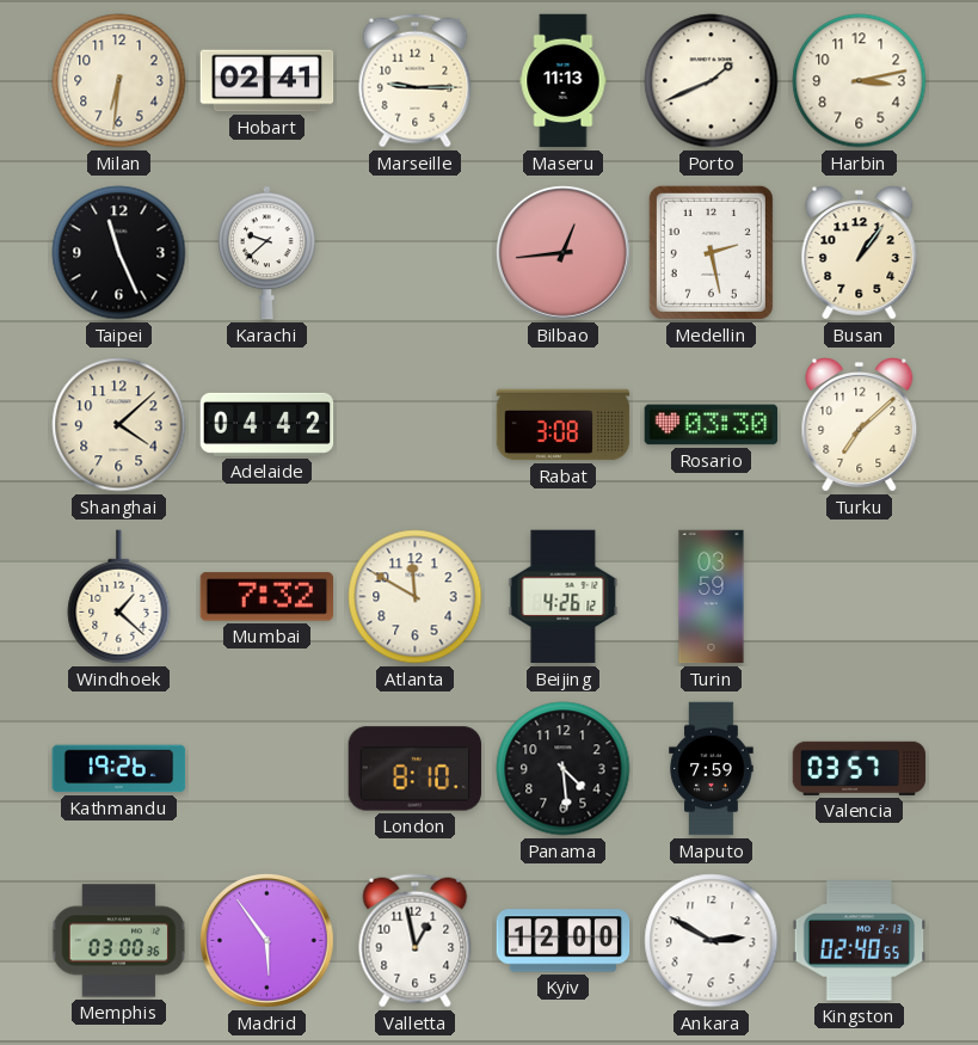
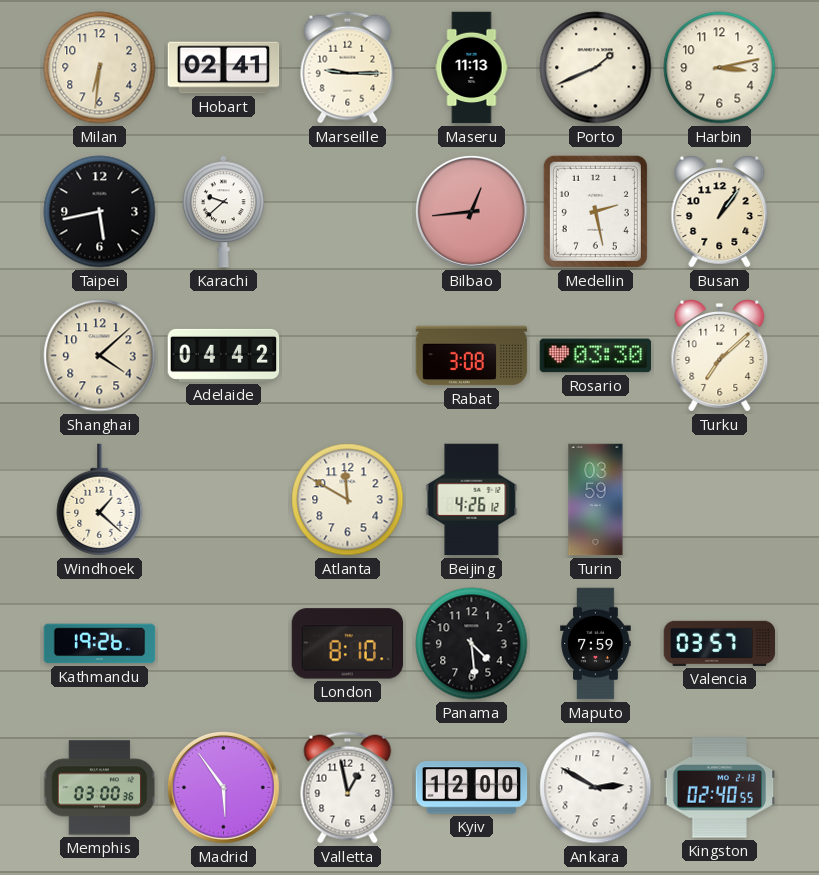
Taipei: 11:26 -> 5:43
Mumbai: 7:32 -> none
